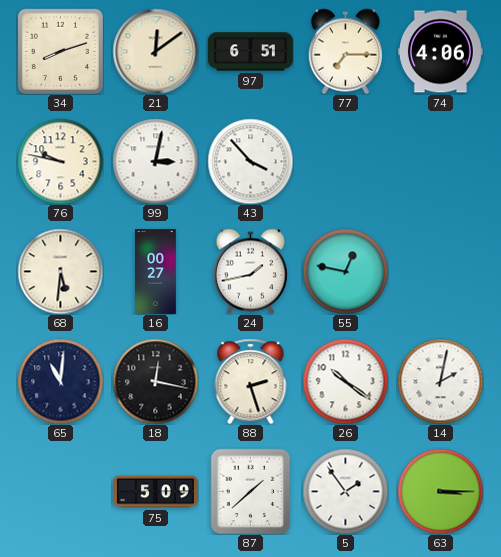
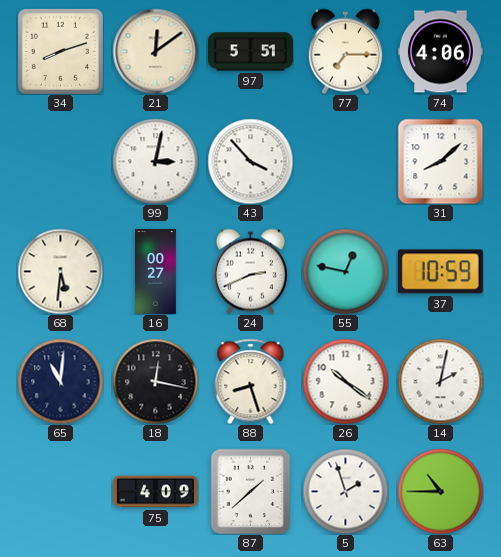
97: 6:51 -> 5:51
76: 9:47 -> none
31: none -> 8:08
24: 1:43 -> 2:41
37: none -> 10:59
88: 2:27 -> 8:27
75: 5:09 -> 4:09
5: 1:54 -> 1:57
63: 3:15 -> 10:45
